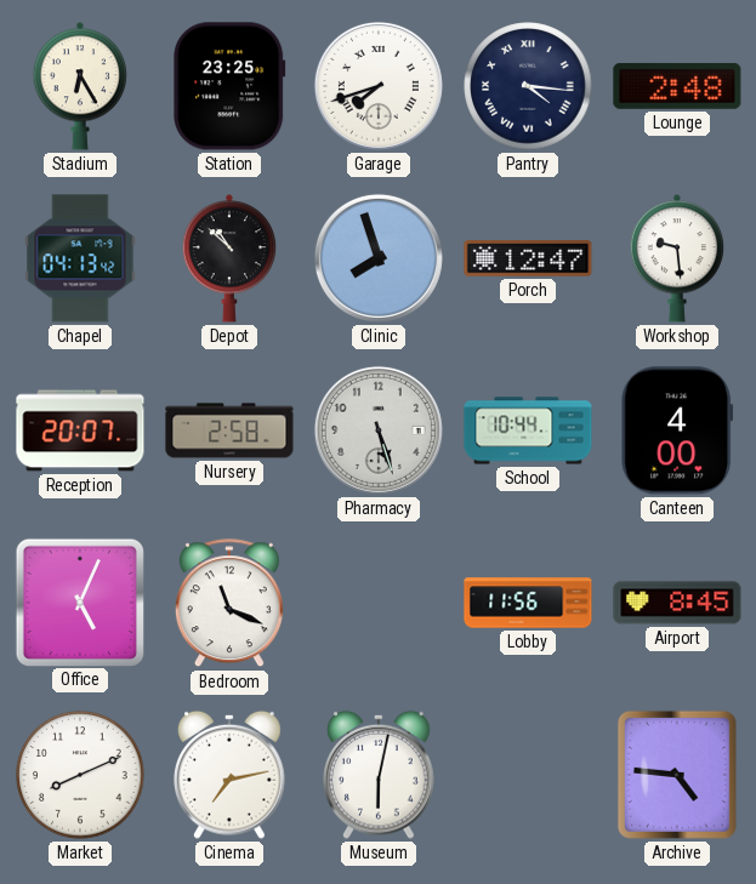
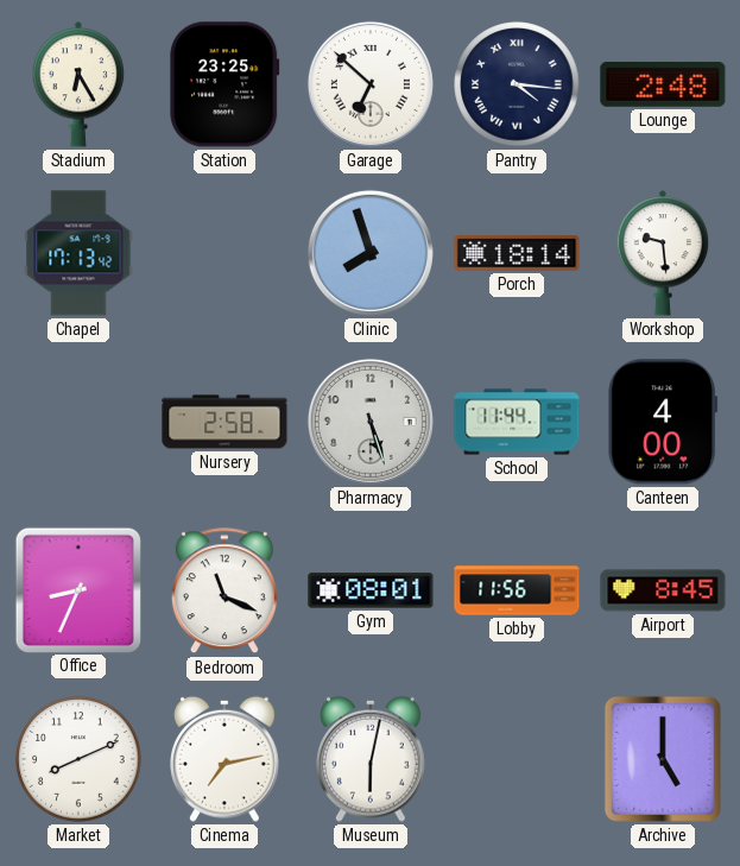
Garage: 7:42 -> 6:52
Chapel: 04:13 -> 17:13
Depot: 10:52 -> none
Porch: 12:47 -> 18:14
Reception: 20:07 -> none
School: 10:44 -> 11:44
Office: 5:04 -> 8:34
Gym: none -> 08:01
Archive: 4:46 -> 5:00
